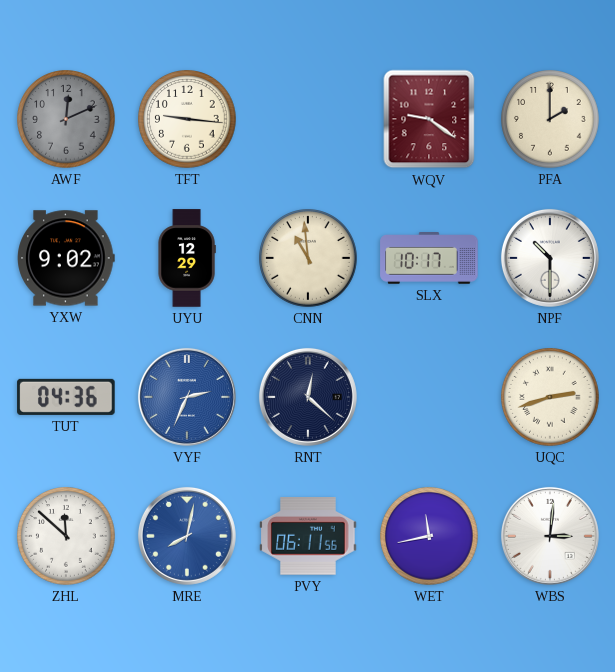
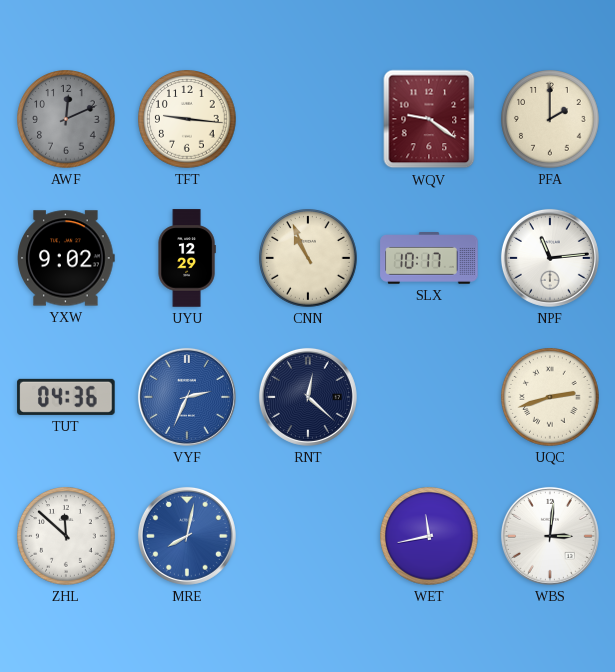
CNN: 10:59 -> 10:56
NPF: 10:30 -> 11:14
PVY: 06:11 -> none
